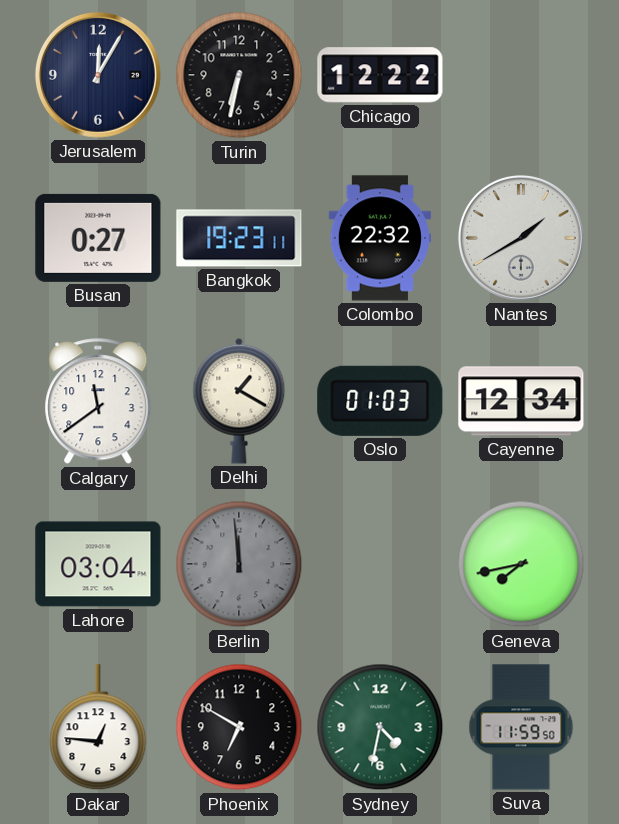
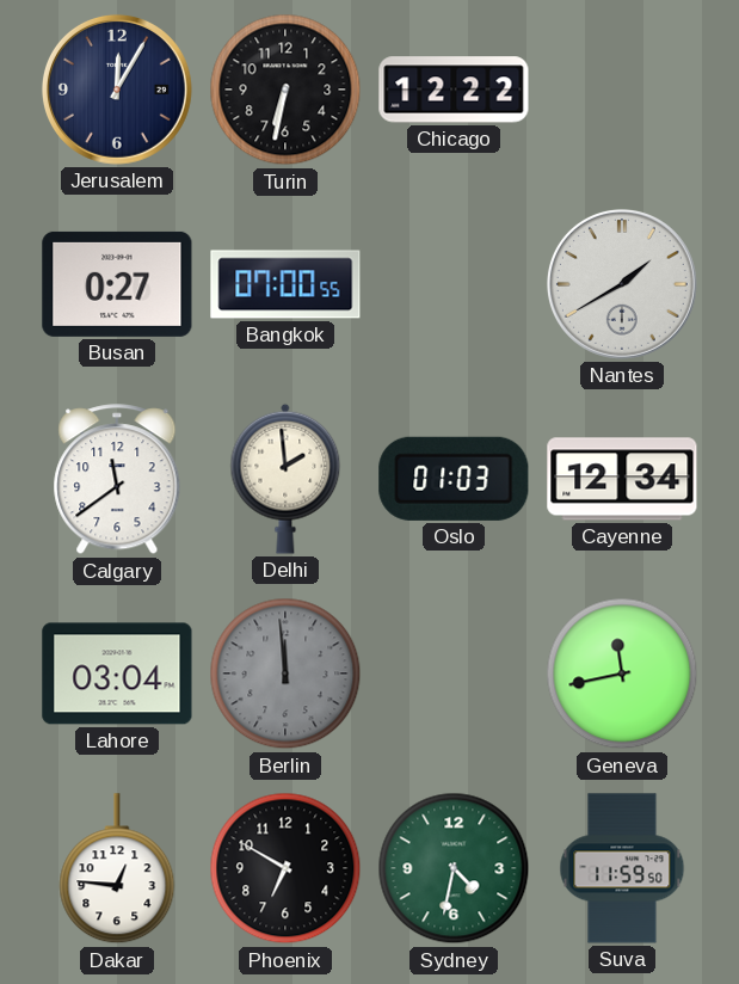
Bangkok: 19:23 -> 07:00
Colombo: 22:32 -> none
Delhi: 1:20 -> 1:59
Geneva: 7:43 -> 11:43
